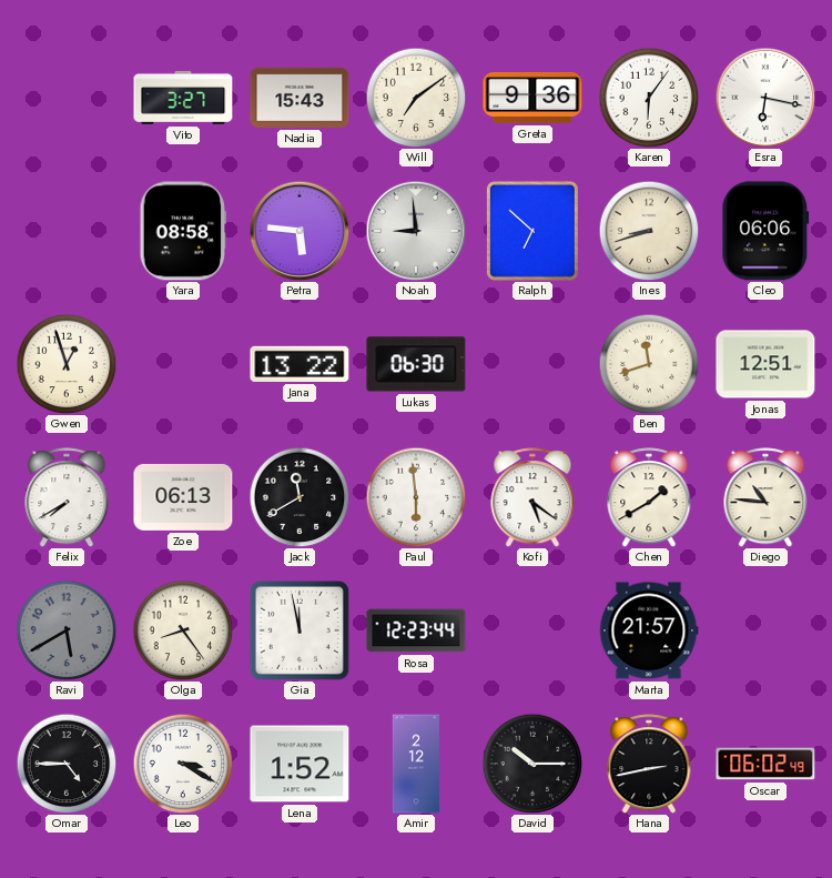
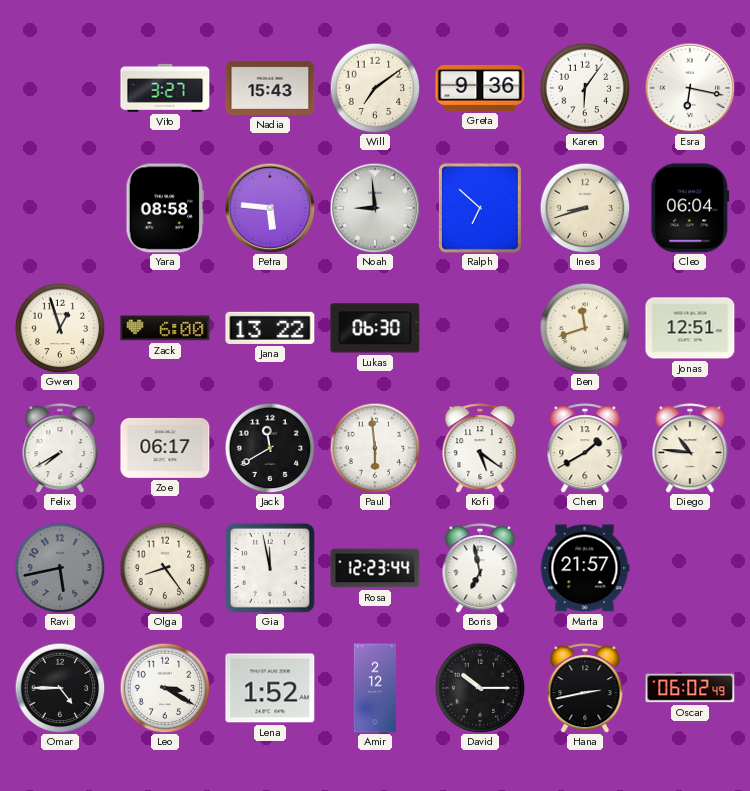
Cleo: 06:06 -> 06:04
Zack: none -> 6:00
Zoe: 06:13 -> 06:17
Ravi: 5:40 -> 5:43
Boris: none -> 6:58
